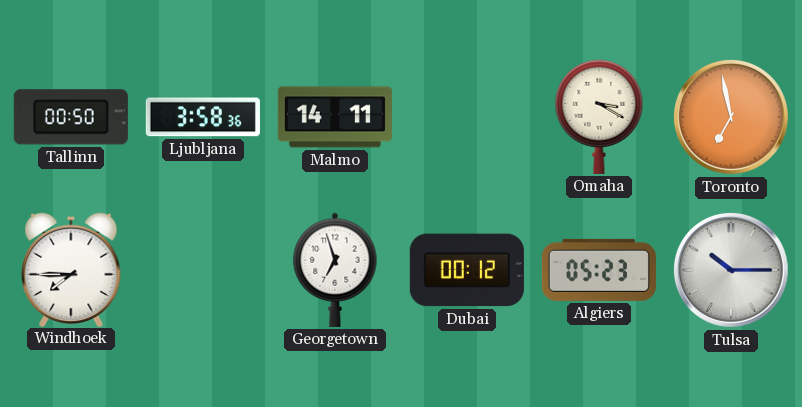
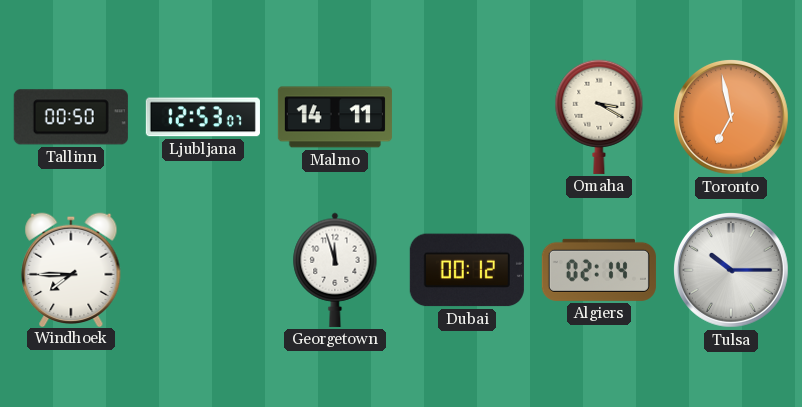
Ljubljana: 3:58 -> 12:53
Georgetown: 6:57 -> 11:57
Algiers: 05:23 -> 02:14
